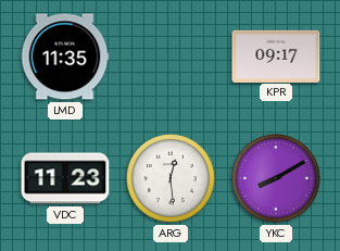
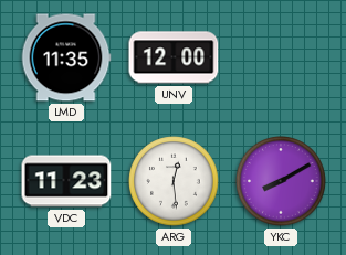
UNV: none -> 12:00
KPR: 09:17 -> none
